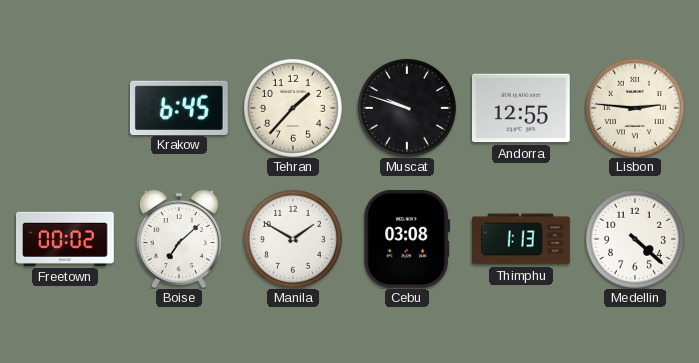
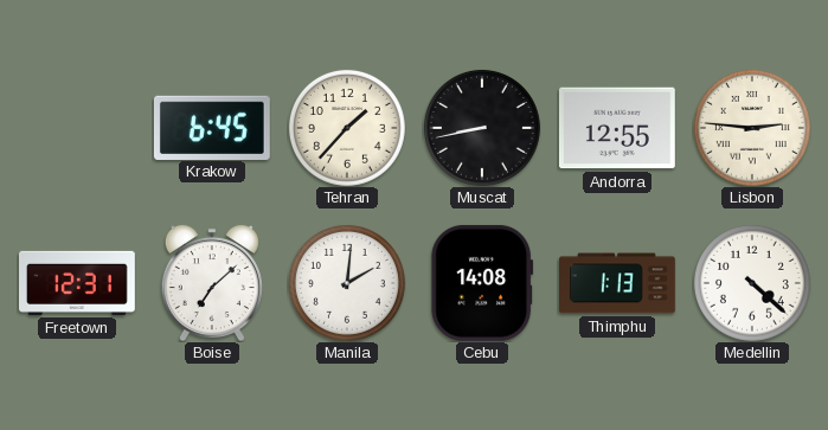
Muscat: 9:48 -> 8:43
Freetown: 00:02 -> 12:31
Manila: 1:50 -> 2:01
Cebu: 03:08 -> 14:08
